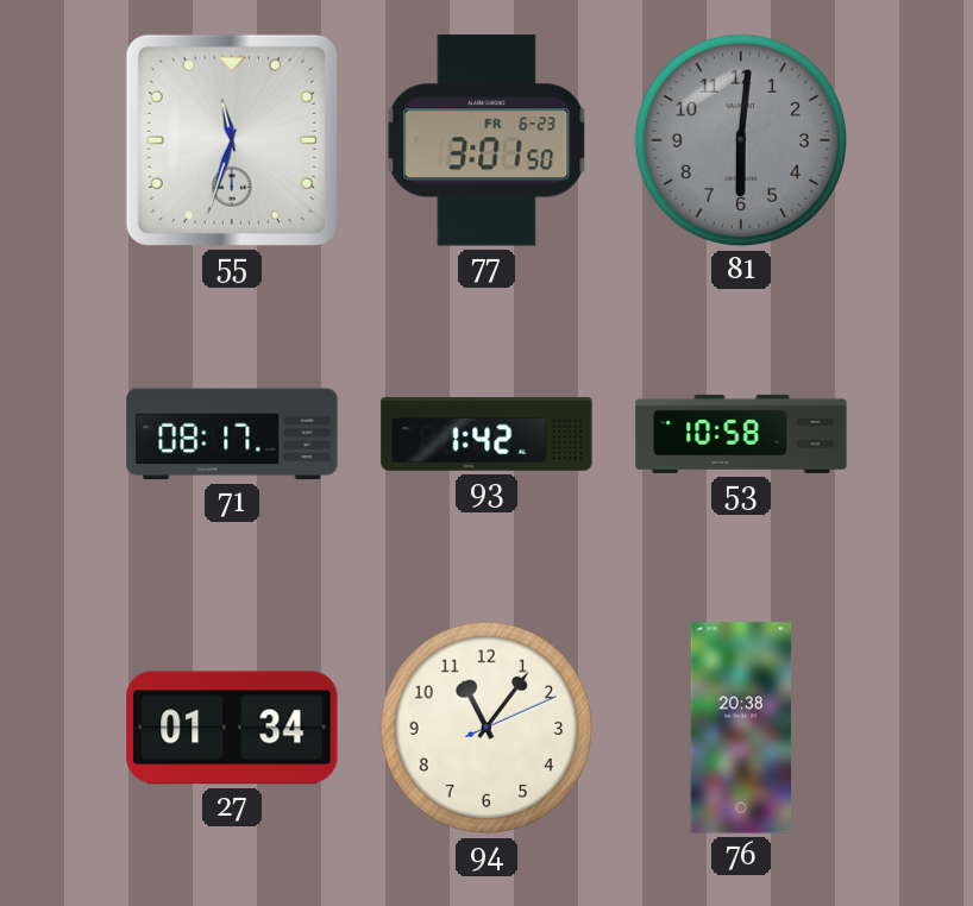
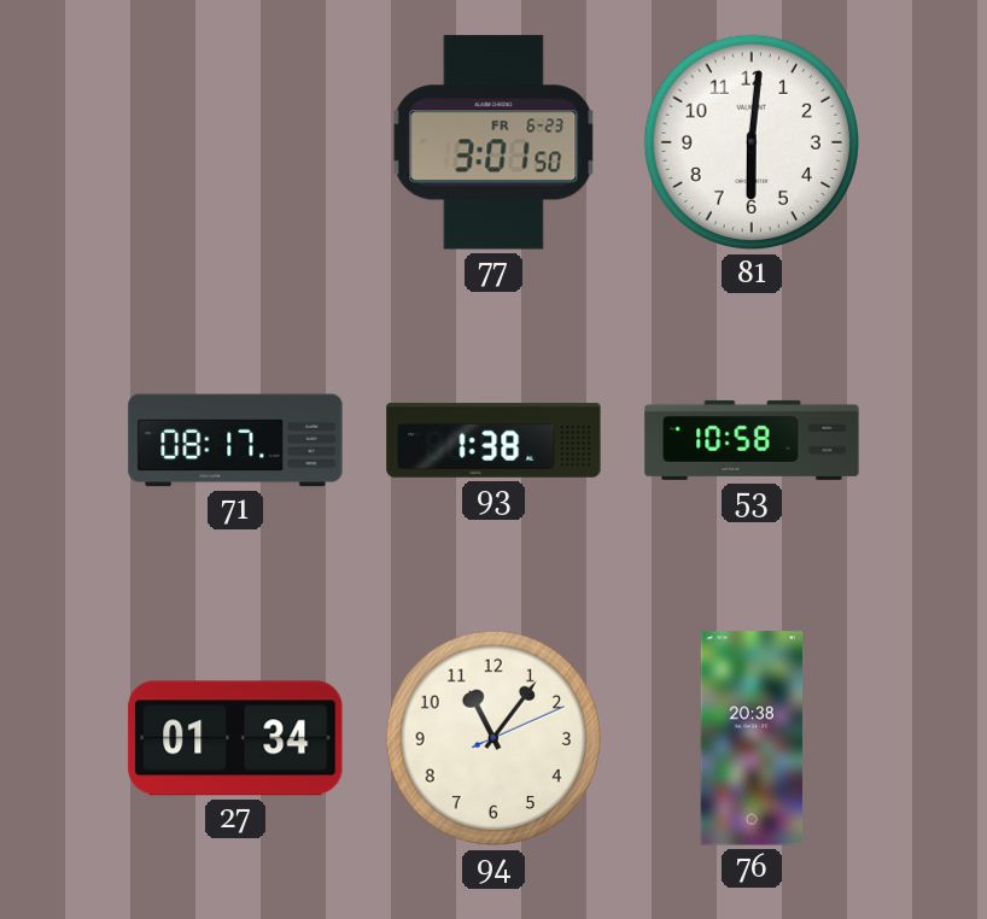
55: 11:33 -> none
81 dial: grey -> white
93: 1:42 -> 1:38
